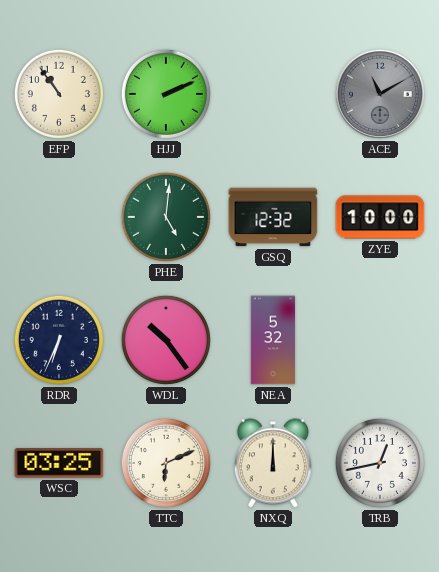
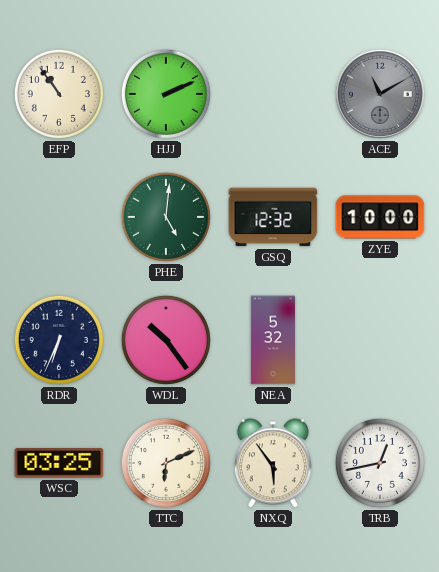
NXQ: 12:00 -> 5:54
